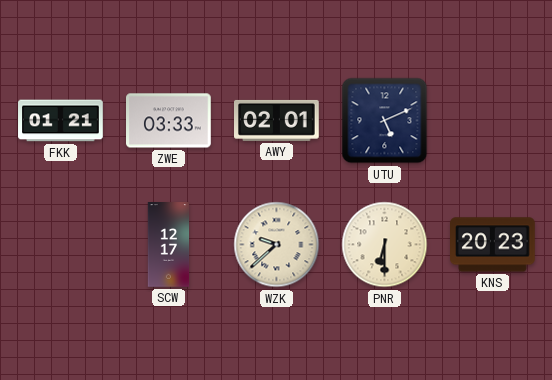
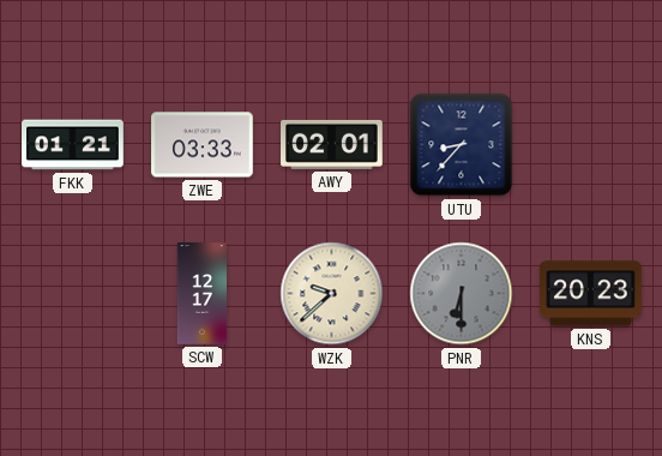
UTU: 5:11 -> 8:37
PNR dial: cream -> grey
